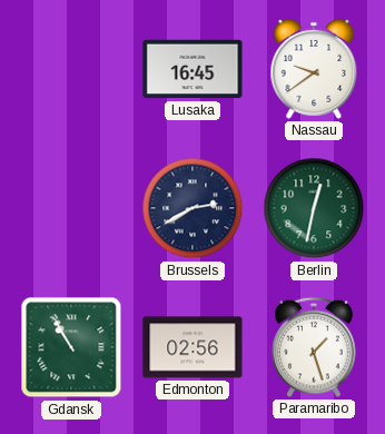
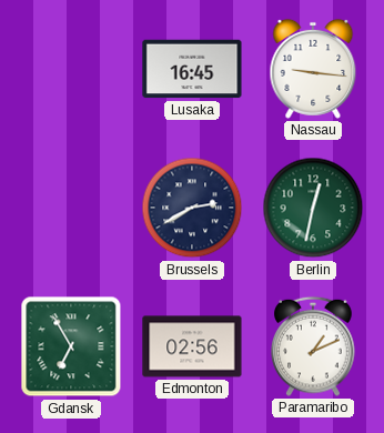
Nassau: 9:39 -> 9:16
Gdansk: 10:55 -> 6:55
Paramaribo: 1:27 -> 1:11
